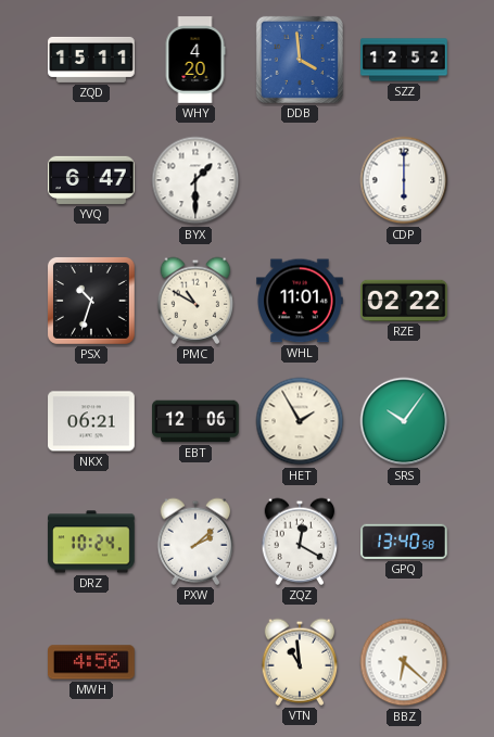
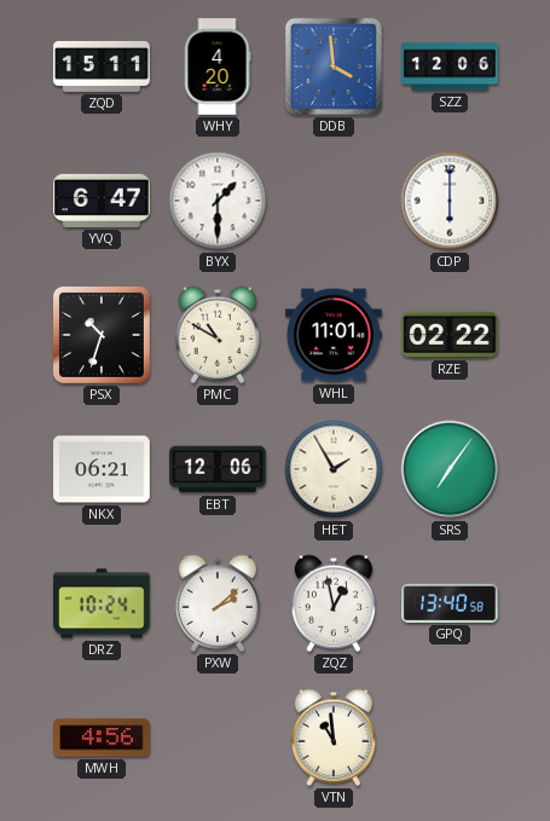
SZZ: 12:52 -> 12:06
SRS: 10:06 -> 7:06
ZQZ: 12:20 -> 12:58
BBZ: 6:22 -> none
